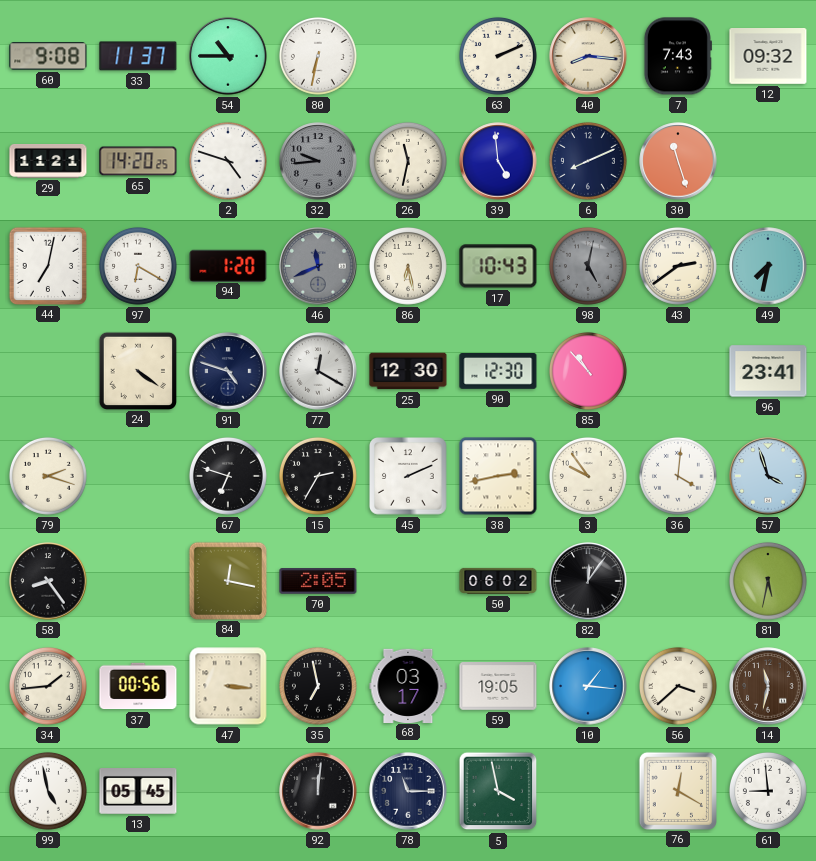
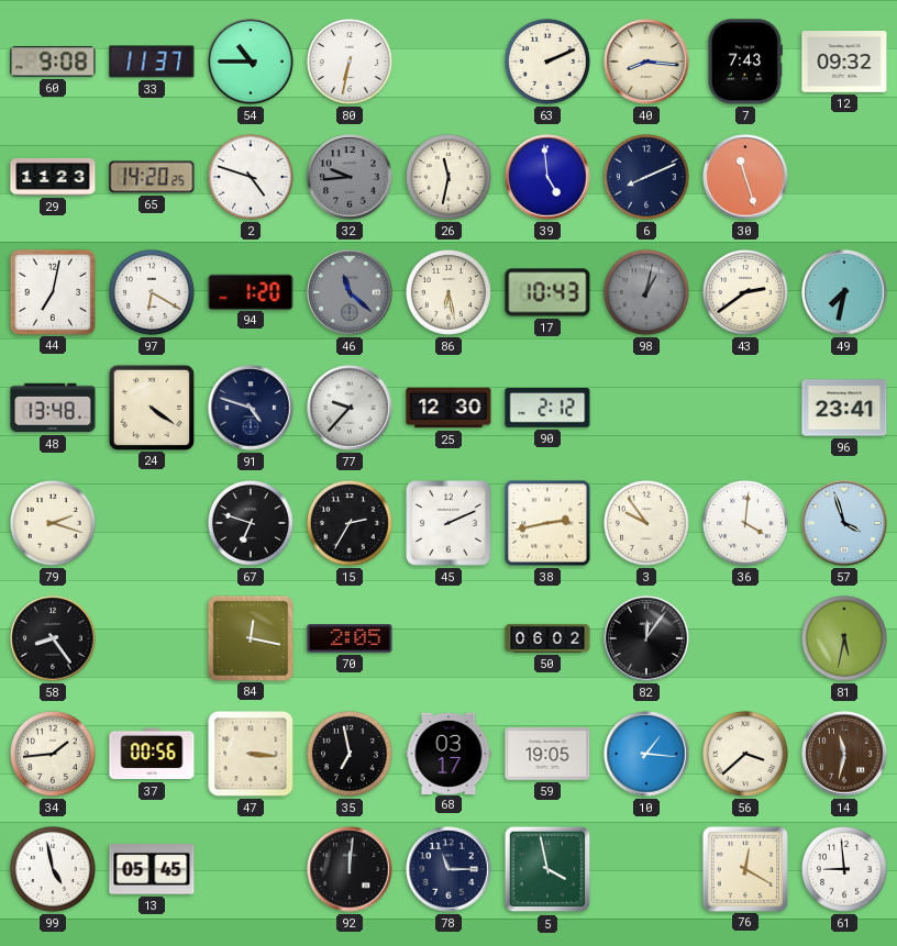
29: 11:21 -> 11:23
46: 11:41 -> 11:22
98: 5:02 -> 1:02
48: none -> 13:48
77: 12:20 -> 9:37
90: 12:30 -> 2:12
85: 10:53 -> none
